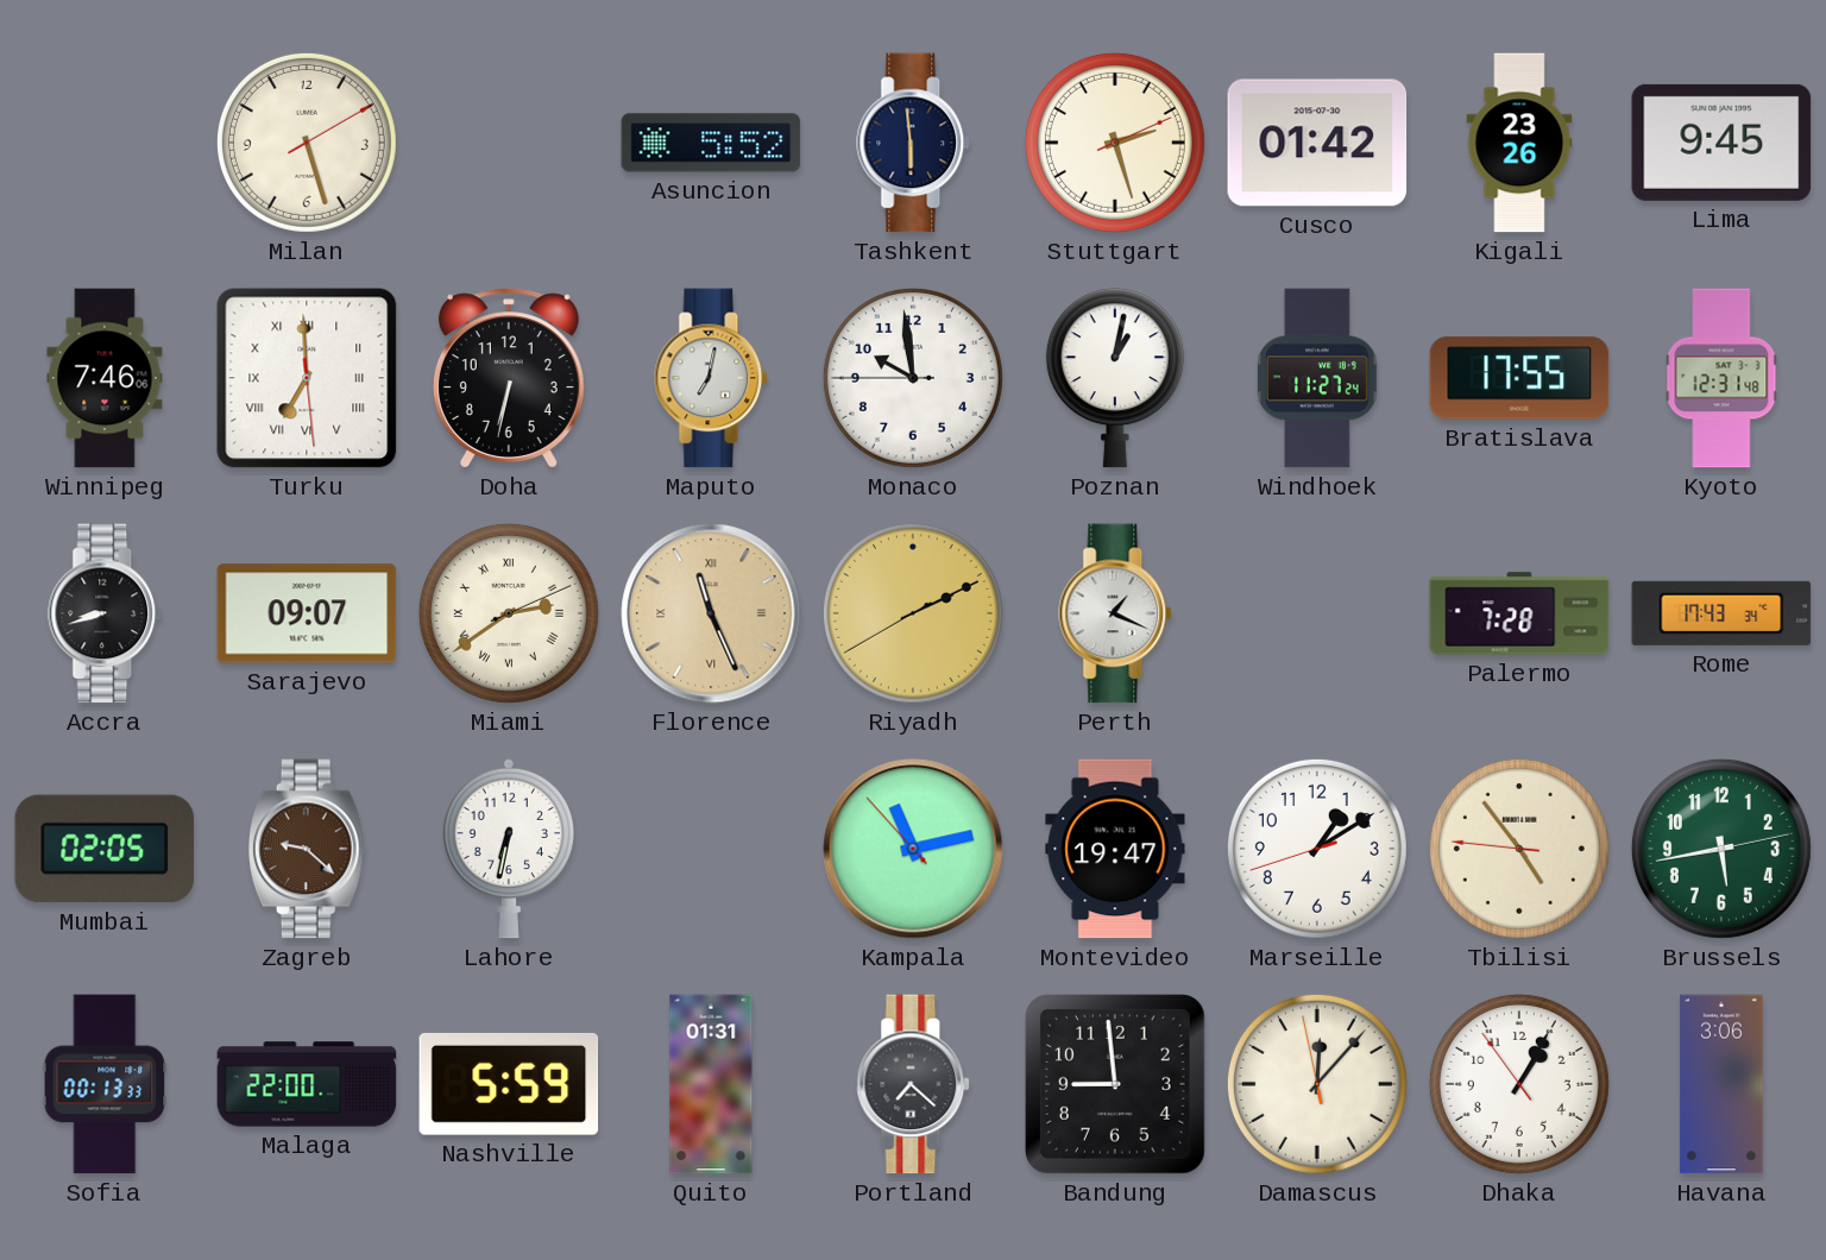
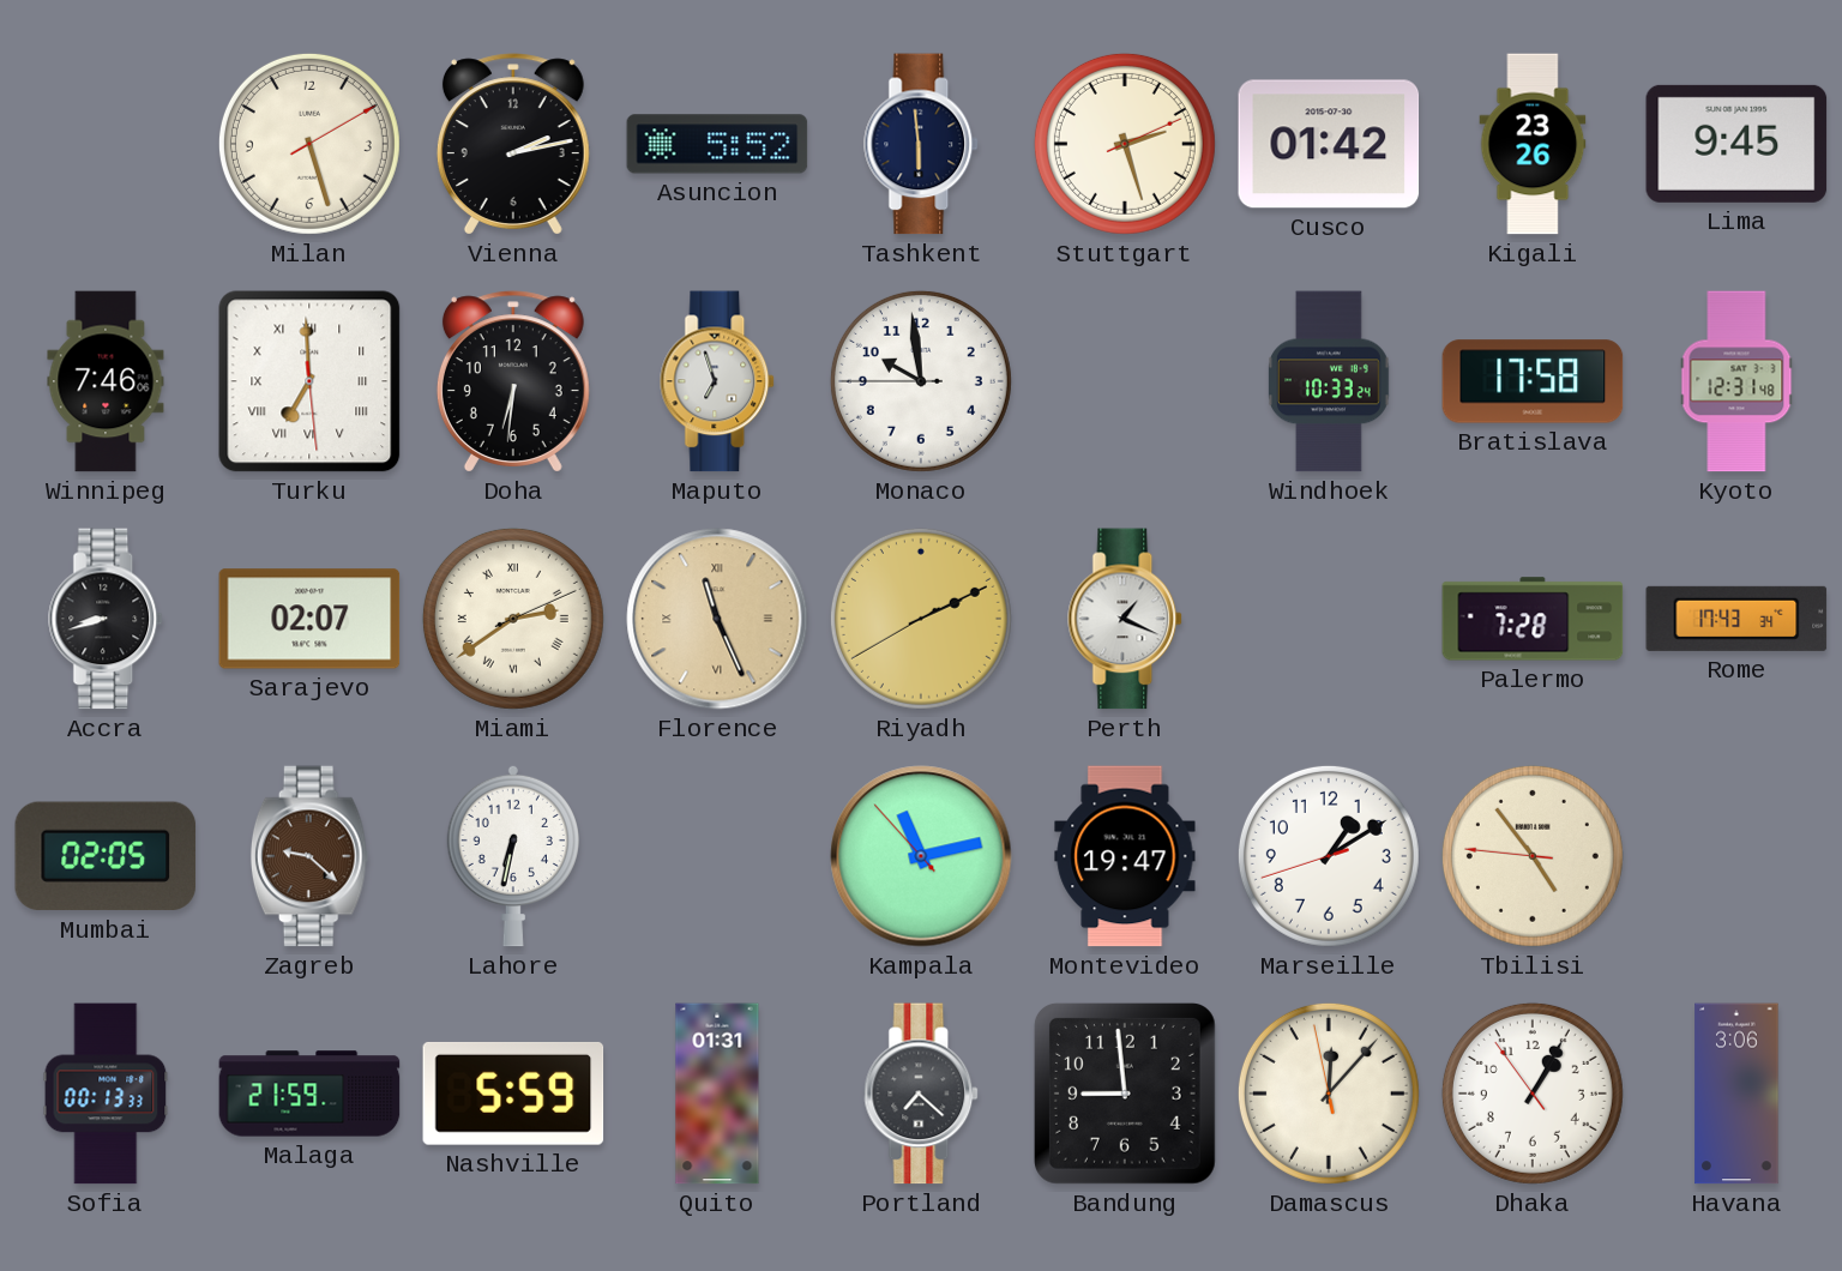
Vienna: none -> 2:13
Doha: 6:32 -> 6:31
Maputo: 7:02 -> 6:57
Poznan: 1:02 -> none
Windhoek: 11:27 -> 10:33
Bratislava: 17:55 -> 17:58
Sarajevo: 09:07 -> 02:07
Brussels: 5:43 -> none
Malaga: 22:00 -> 21:59
